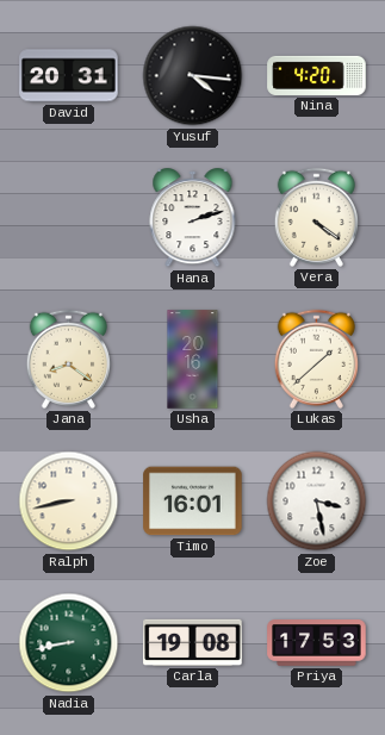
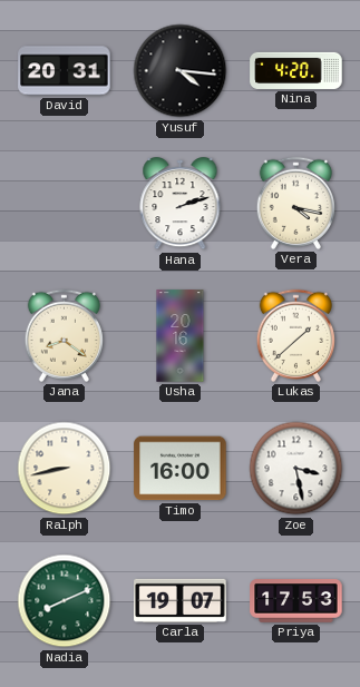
Vera: 4:21 -> 4:17
Timo: 16:01 -> 16:00
Nadia: 8:43 -> 8:11
Carla: 19:08 -> 19:07
